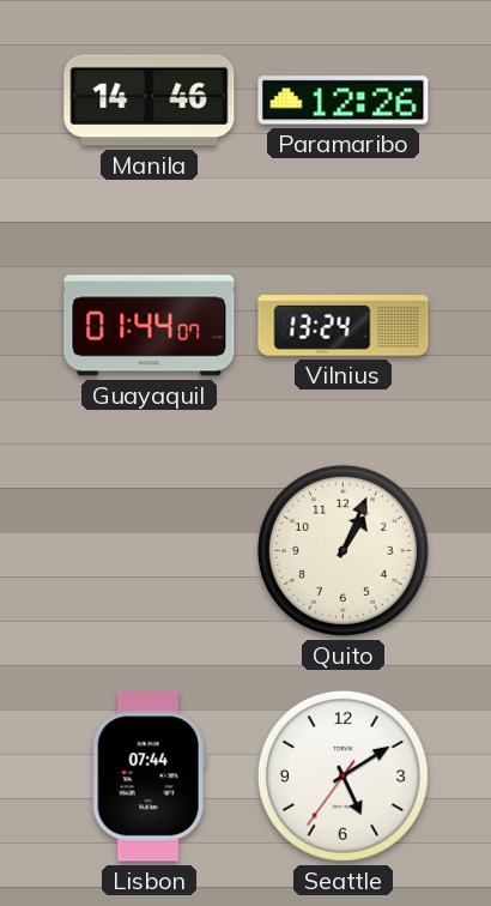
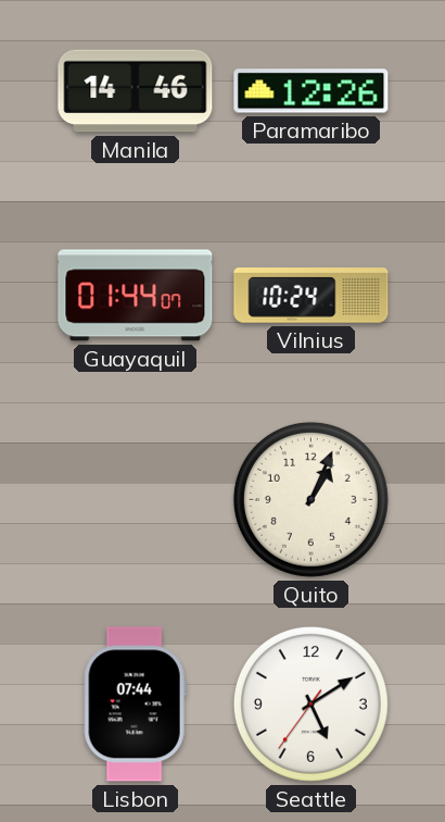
Vilnius: 13:24 -> 10:24
